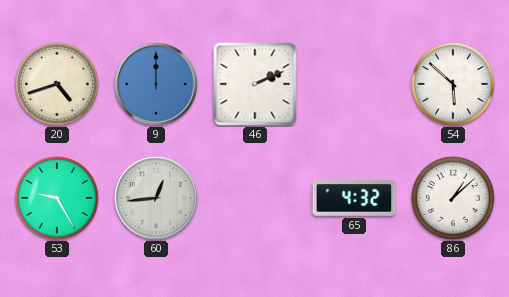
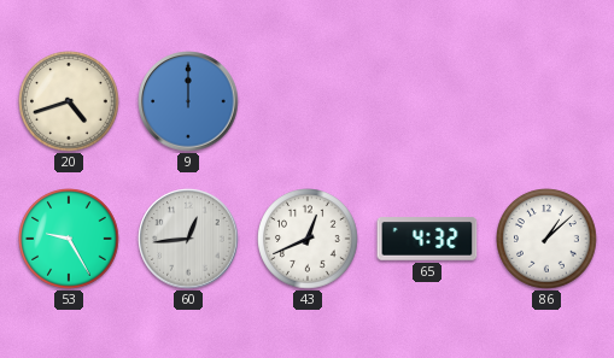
46: 2:11 -> none
54: 5:52 -> none
43: none -> 12:41
